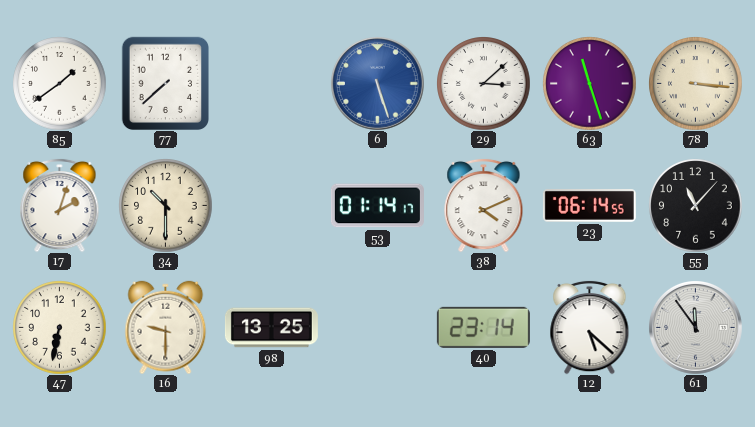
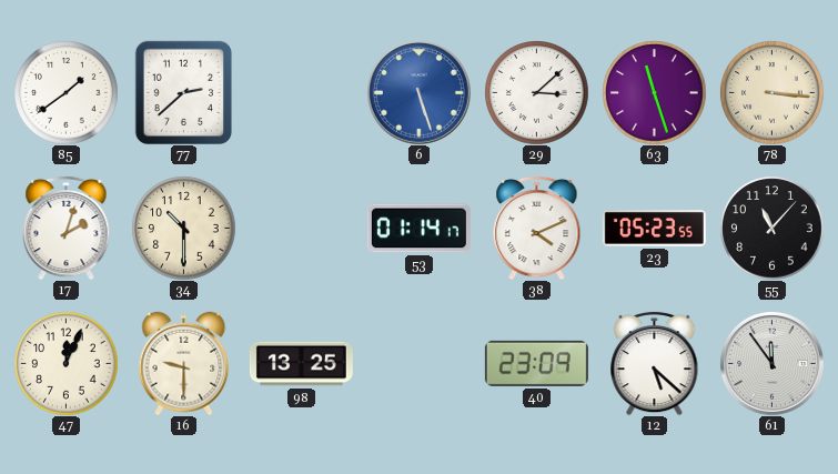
77: 7:38 -> 2:38
23: 06:14 -> 05:23
47: 6:32 -> 12:04
40: 23:14 -> 23:09
